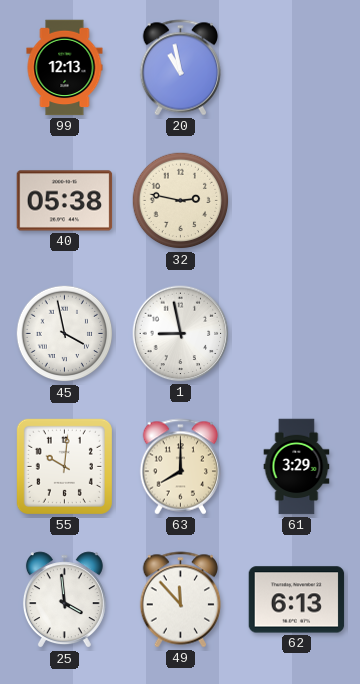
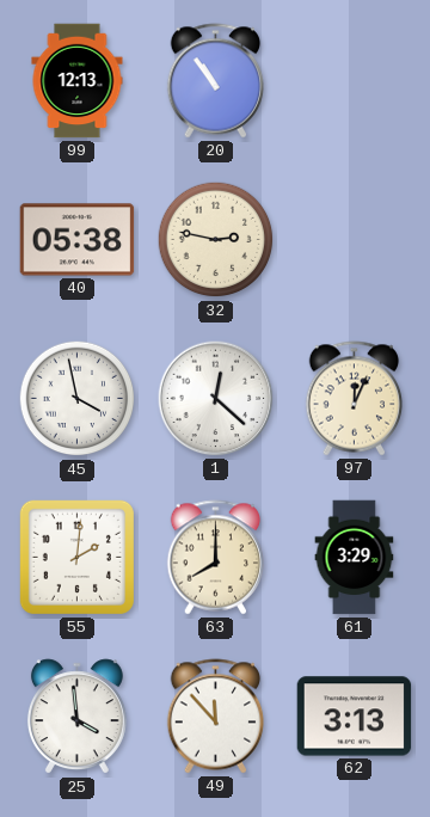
20: 10:58 -> 10:54
1: 8:58 -> 12:22
97: none -> 12:04
55: 10:01 -> 2:01
62: 6:13 -> 3:13
